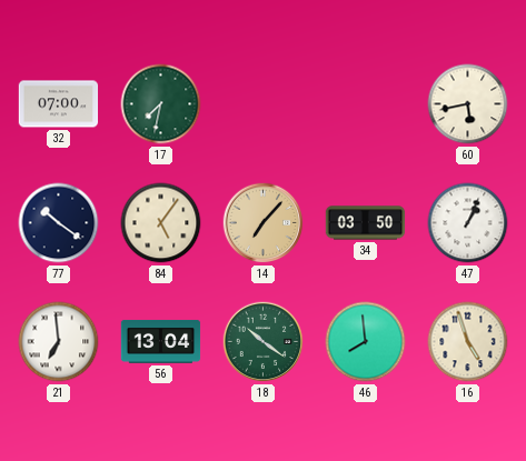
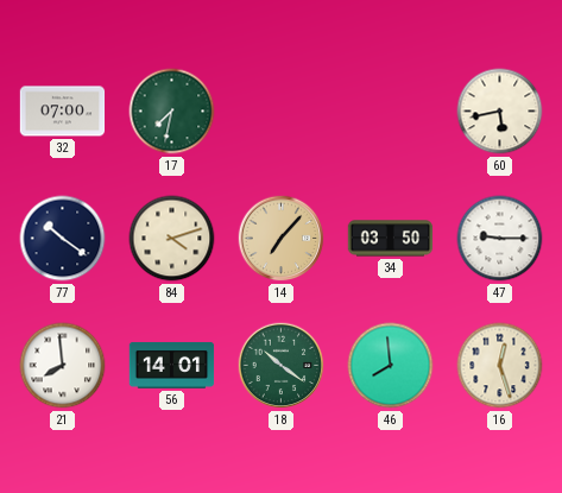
84: 5:06 -> 4:12
47: 1:04 -> 9:15
21: 6:59 -> 7:59
56: 13:04 -> 14:01
16: 4:57 -> 12:27
